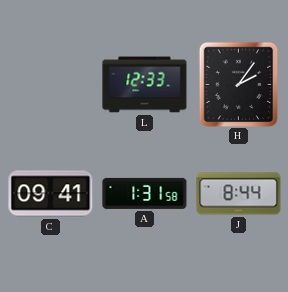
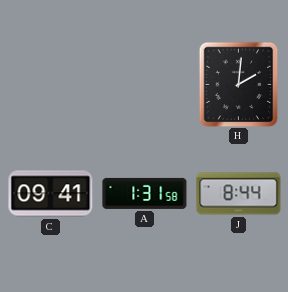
L: 12:33 -> none
H: 2:06 -> 2:01
